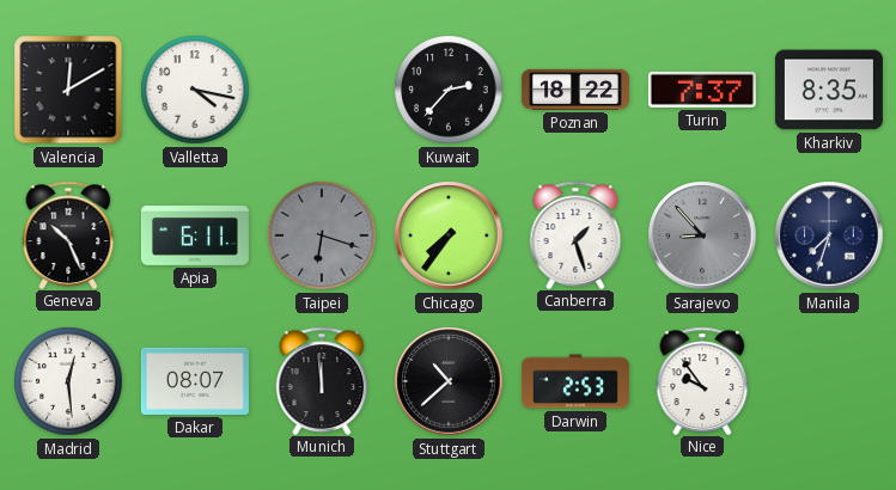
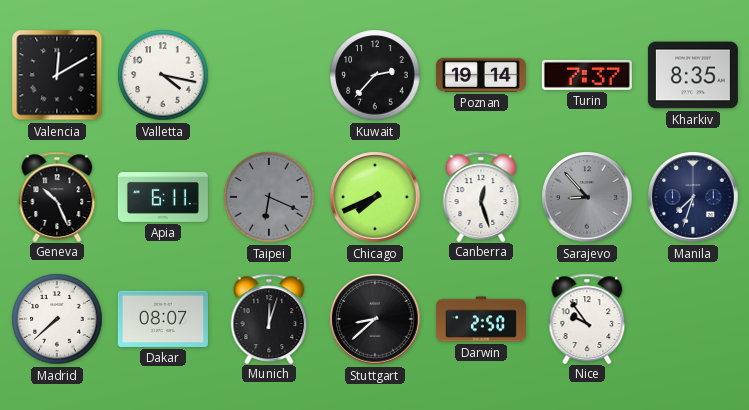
Poznan: 18:22 -> 19:14
Taipei: 6:18 -> 6:19
Chicago: 7:36 -> 7:41
Canberra: 1:27 -> 12:27
Madrid: 12:29 -> 7:38
Munich: 11:59 -> 12:03
Stuttgart: 10:38 -> 8:38
Darwin: 2:53 -> 2:50
